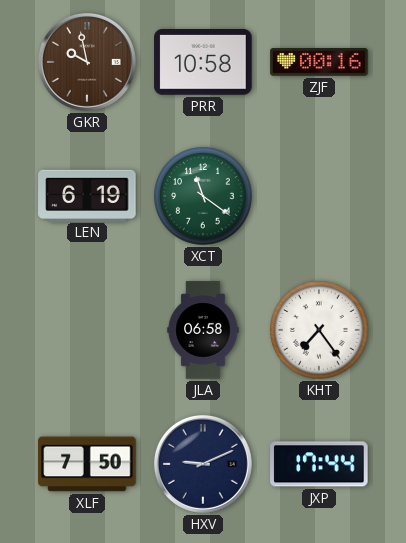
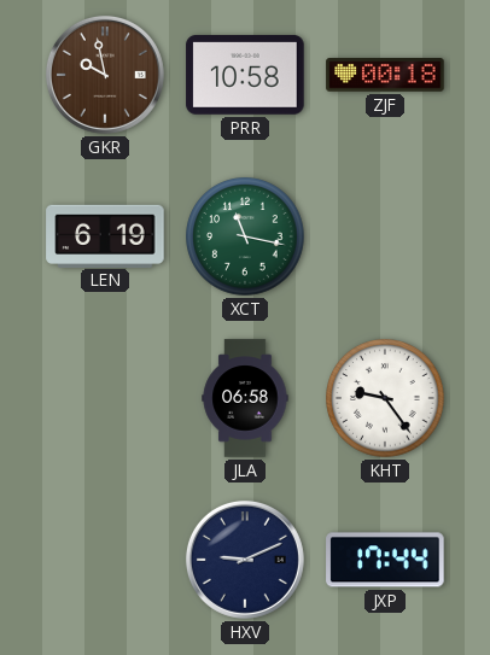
ZJF: 00:16 -> 00:18
XCT: 11:21 -> 11:17
KHT: 7:24 -> 9:24
XLF: 7:50 -> none
